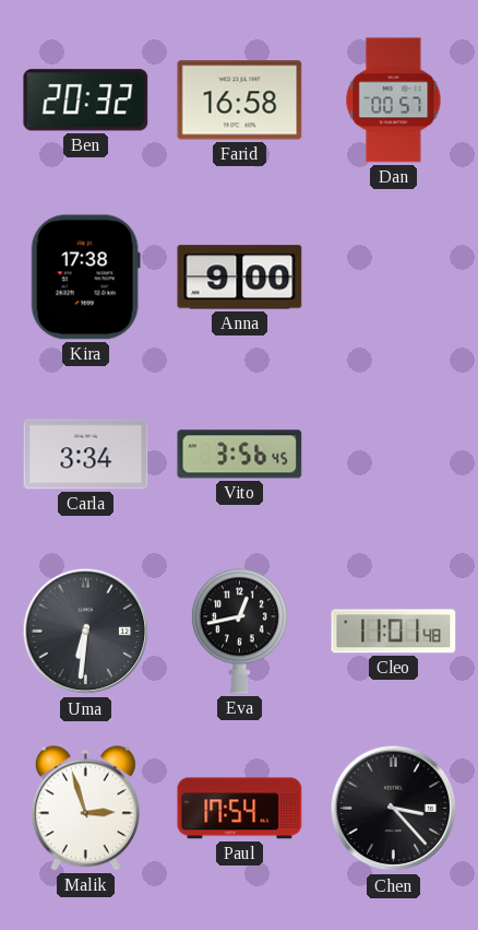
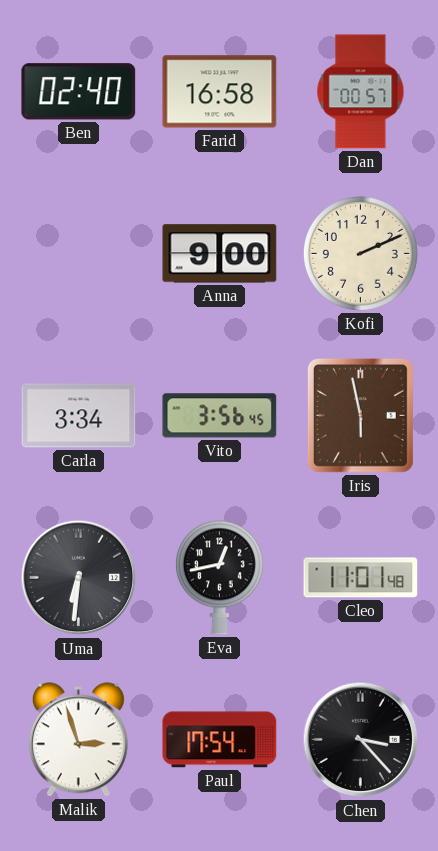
Ben: 20:32 -> 02:40
Kira: 17:38 -> none
Kofi: none -> 2:11
Iris: none -> 5:58
